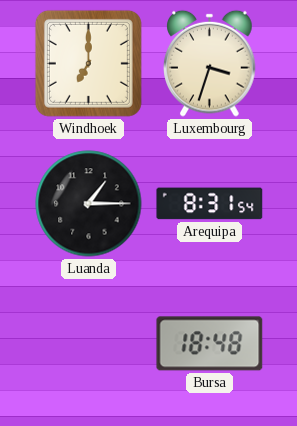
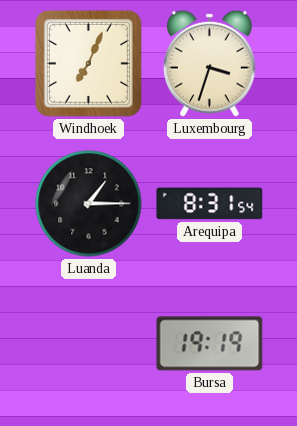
Windhoek: 7:00 -> 7:04
Bursa: 18:48 -> 19:19
